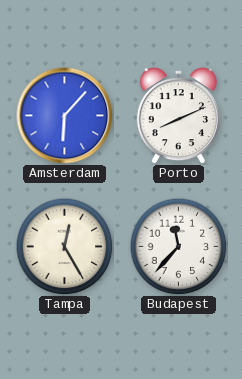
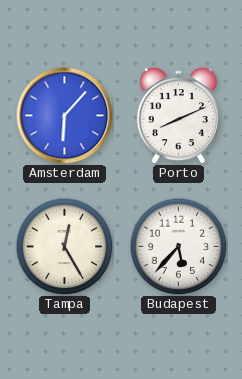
Budapest: 11:37 -> 5:37
